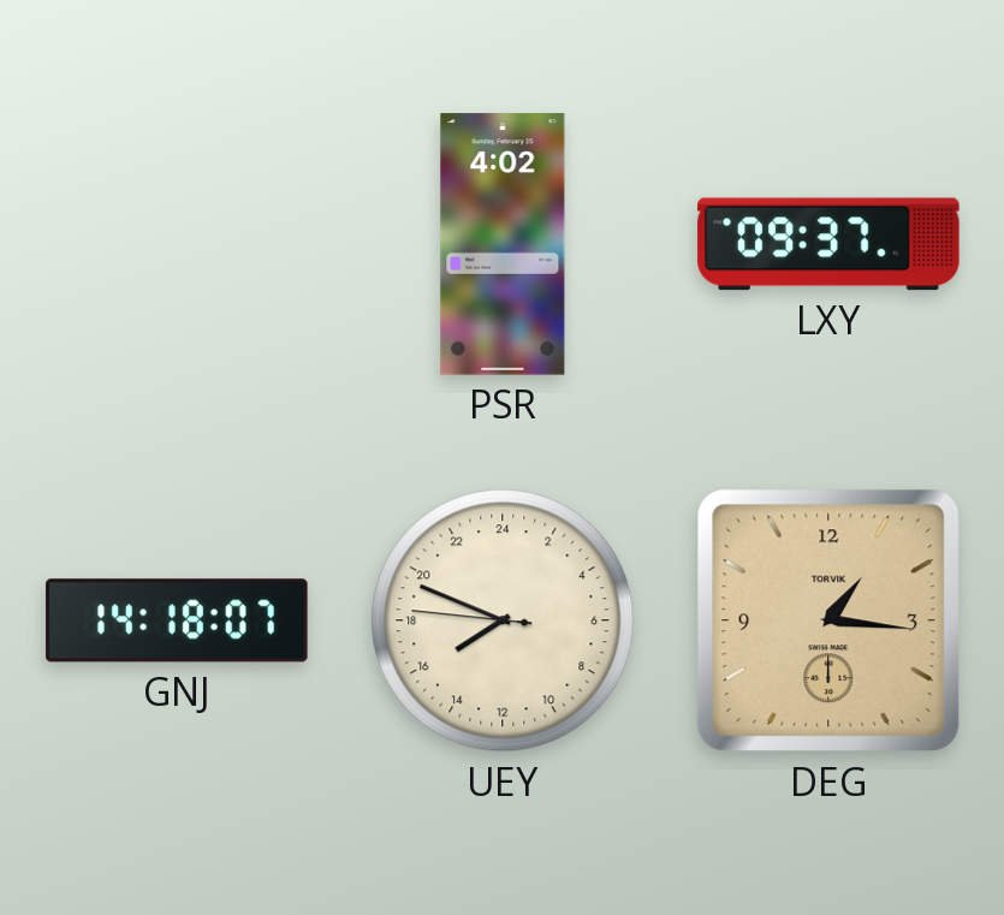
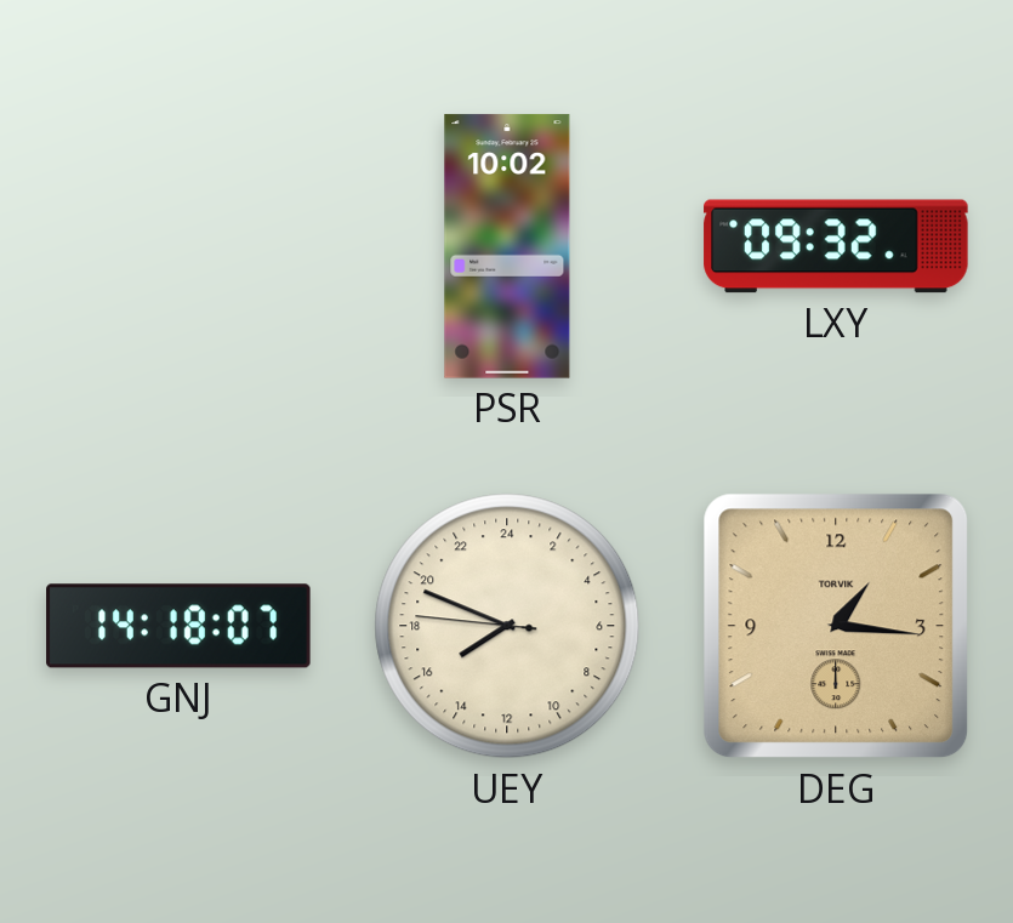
PSR: 4:02 -> 10:02
LXY: 09:37 -> 09:32
